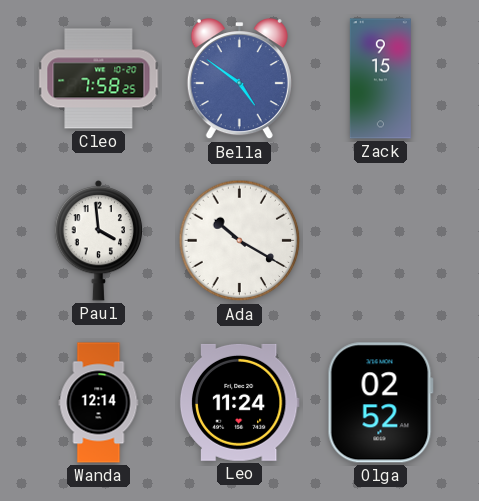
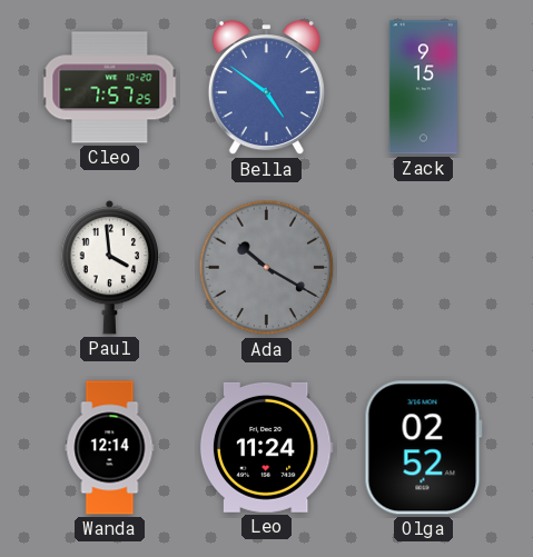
Cleo: 7:58 -> 7:57
Ada dial: white -> grey
